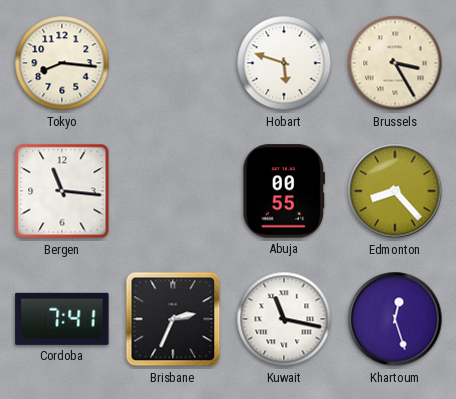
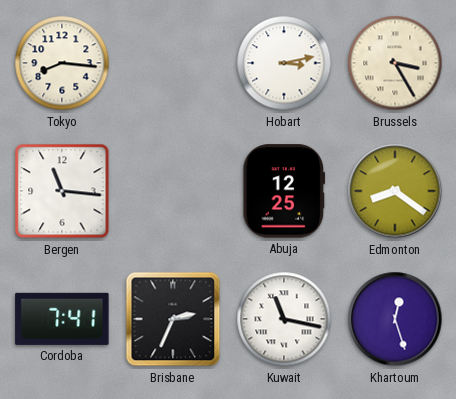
Hobart: 5:48 -> 3:13
Abuja: 00:55 -> 12:25
Edmonton: 8:23 -> 8:21
